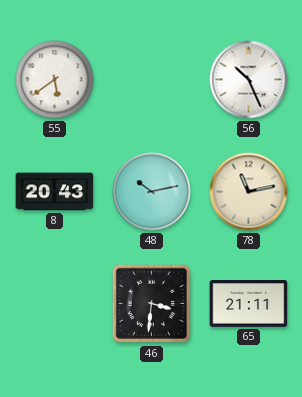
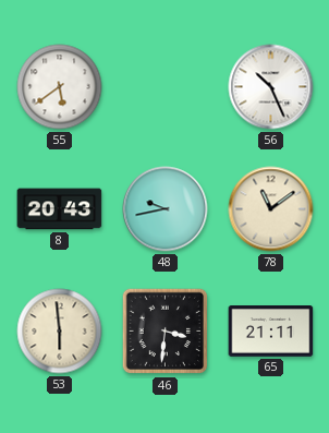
48: 10:13 -> 9:43
78: 11:13 -> 11:09
53: none -> 5:59
